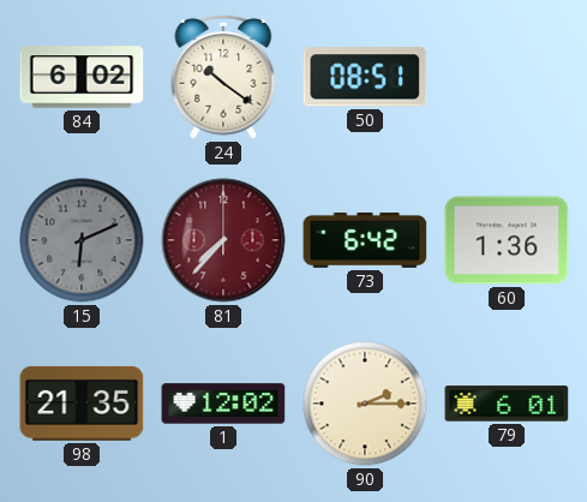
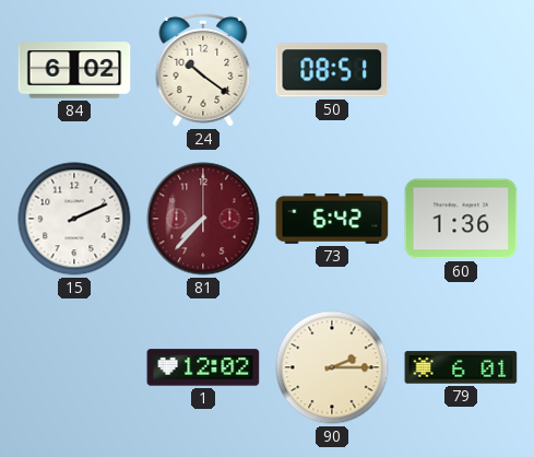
15: 6:11 -> 2:11
15 dial: grey -> white
98: 21:35 -> none
